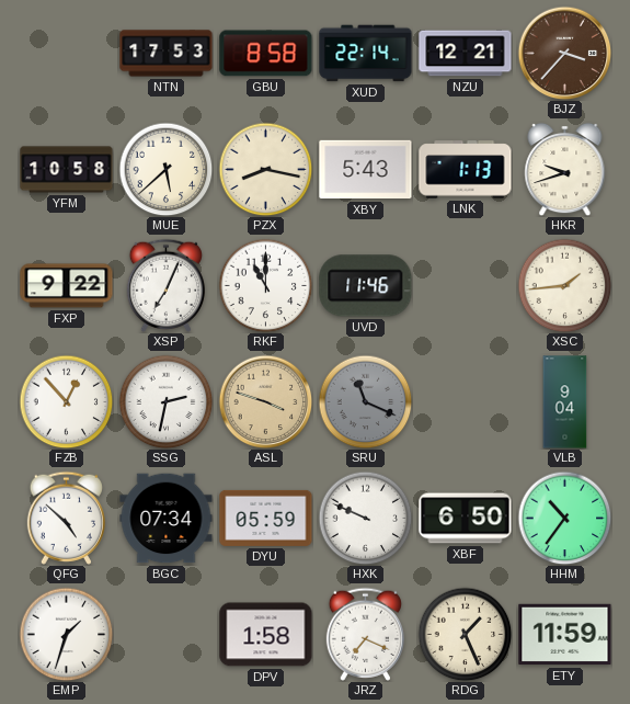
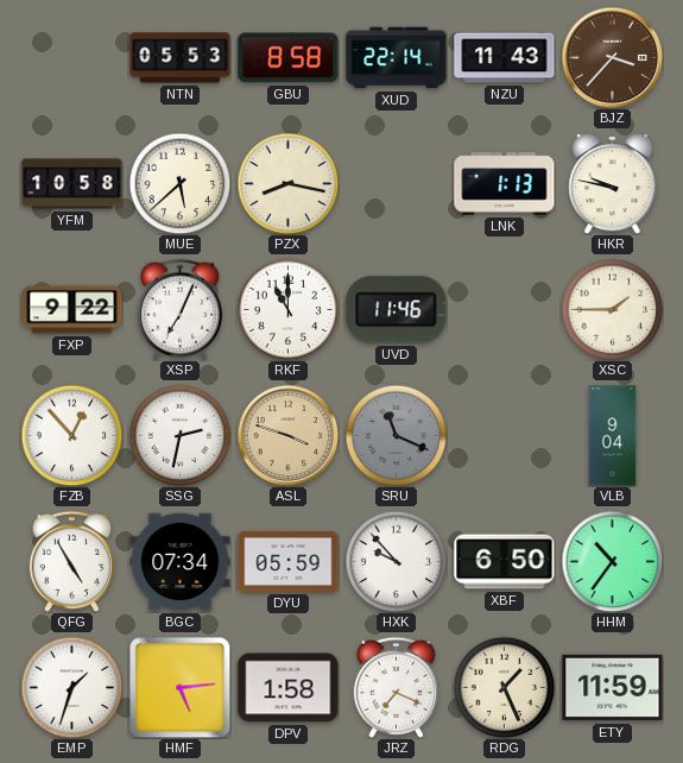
NTN: 17:53 -> 05:53
NZU: 12:21 -> 11:43
XBY: 5:43 -> none
HKR: 9:42 -> 9:47
XSC: 1:44 -> 1:45
QFG: 4:52 -> 4:55
HXK: 9:49 -> 9:53
HMF: none -> 5:14
